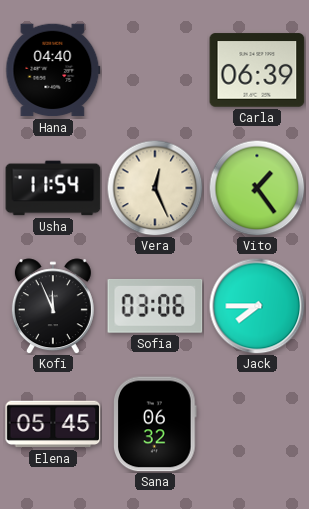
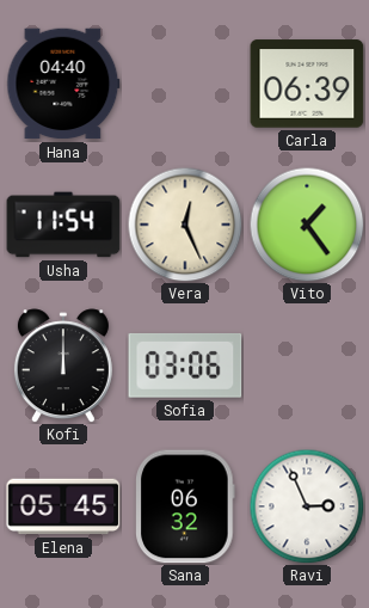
Kofi: 11:56 -> 12:00
Jack: 7:45 -> none
Ravi: none -> 2:56
